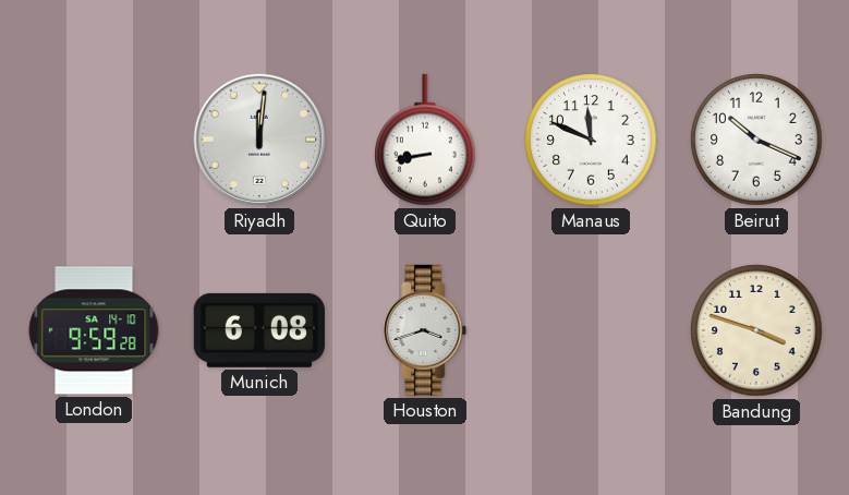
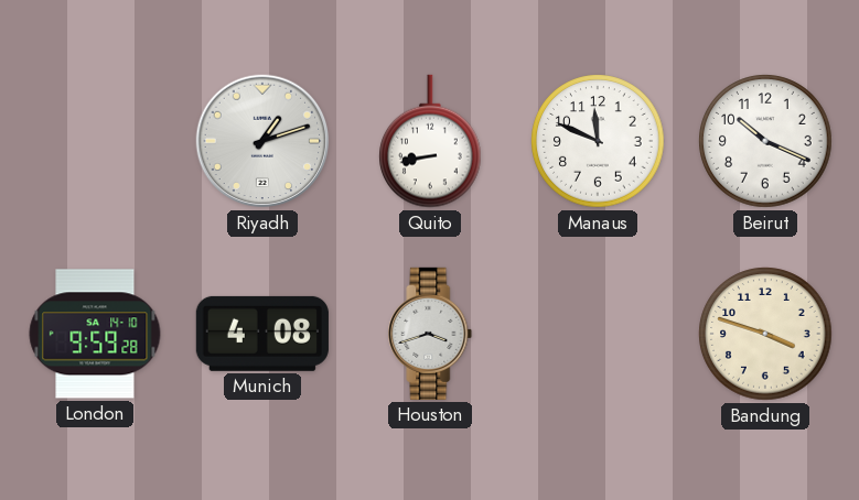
Riyadh: 12:01 -> 1:12
Munich: 6:08 -> 4:08
